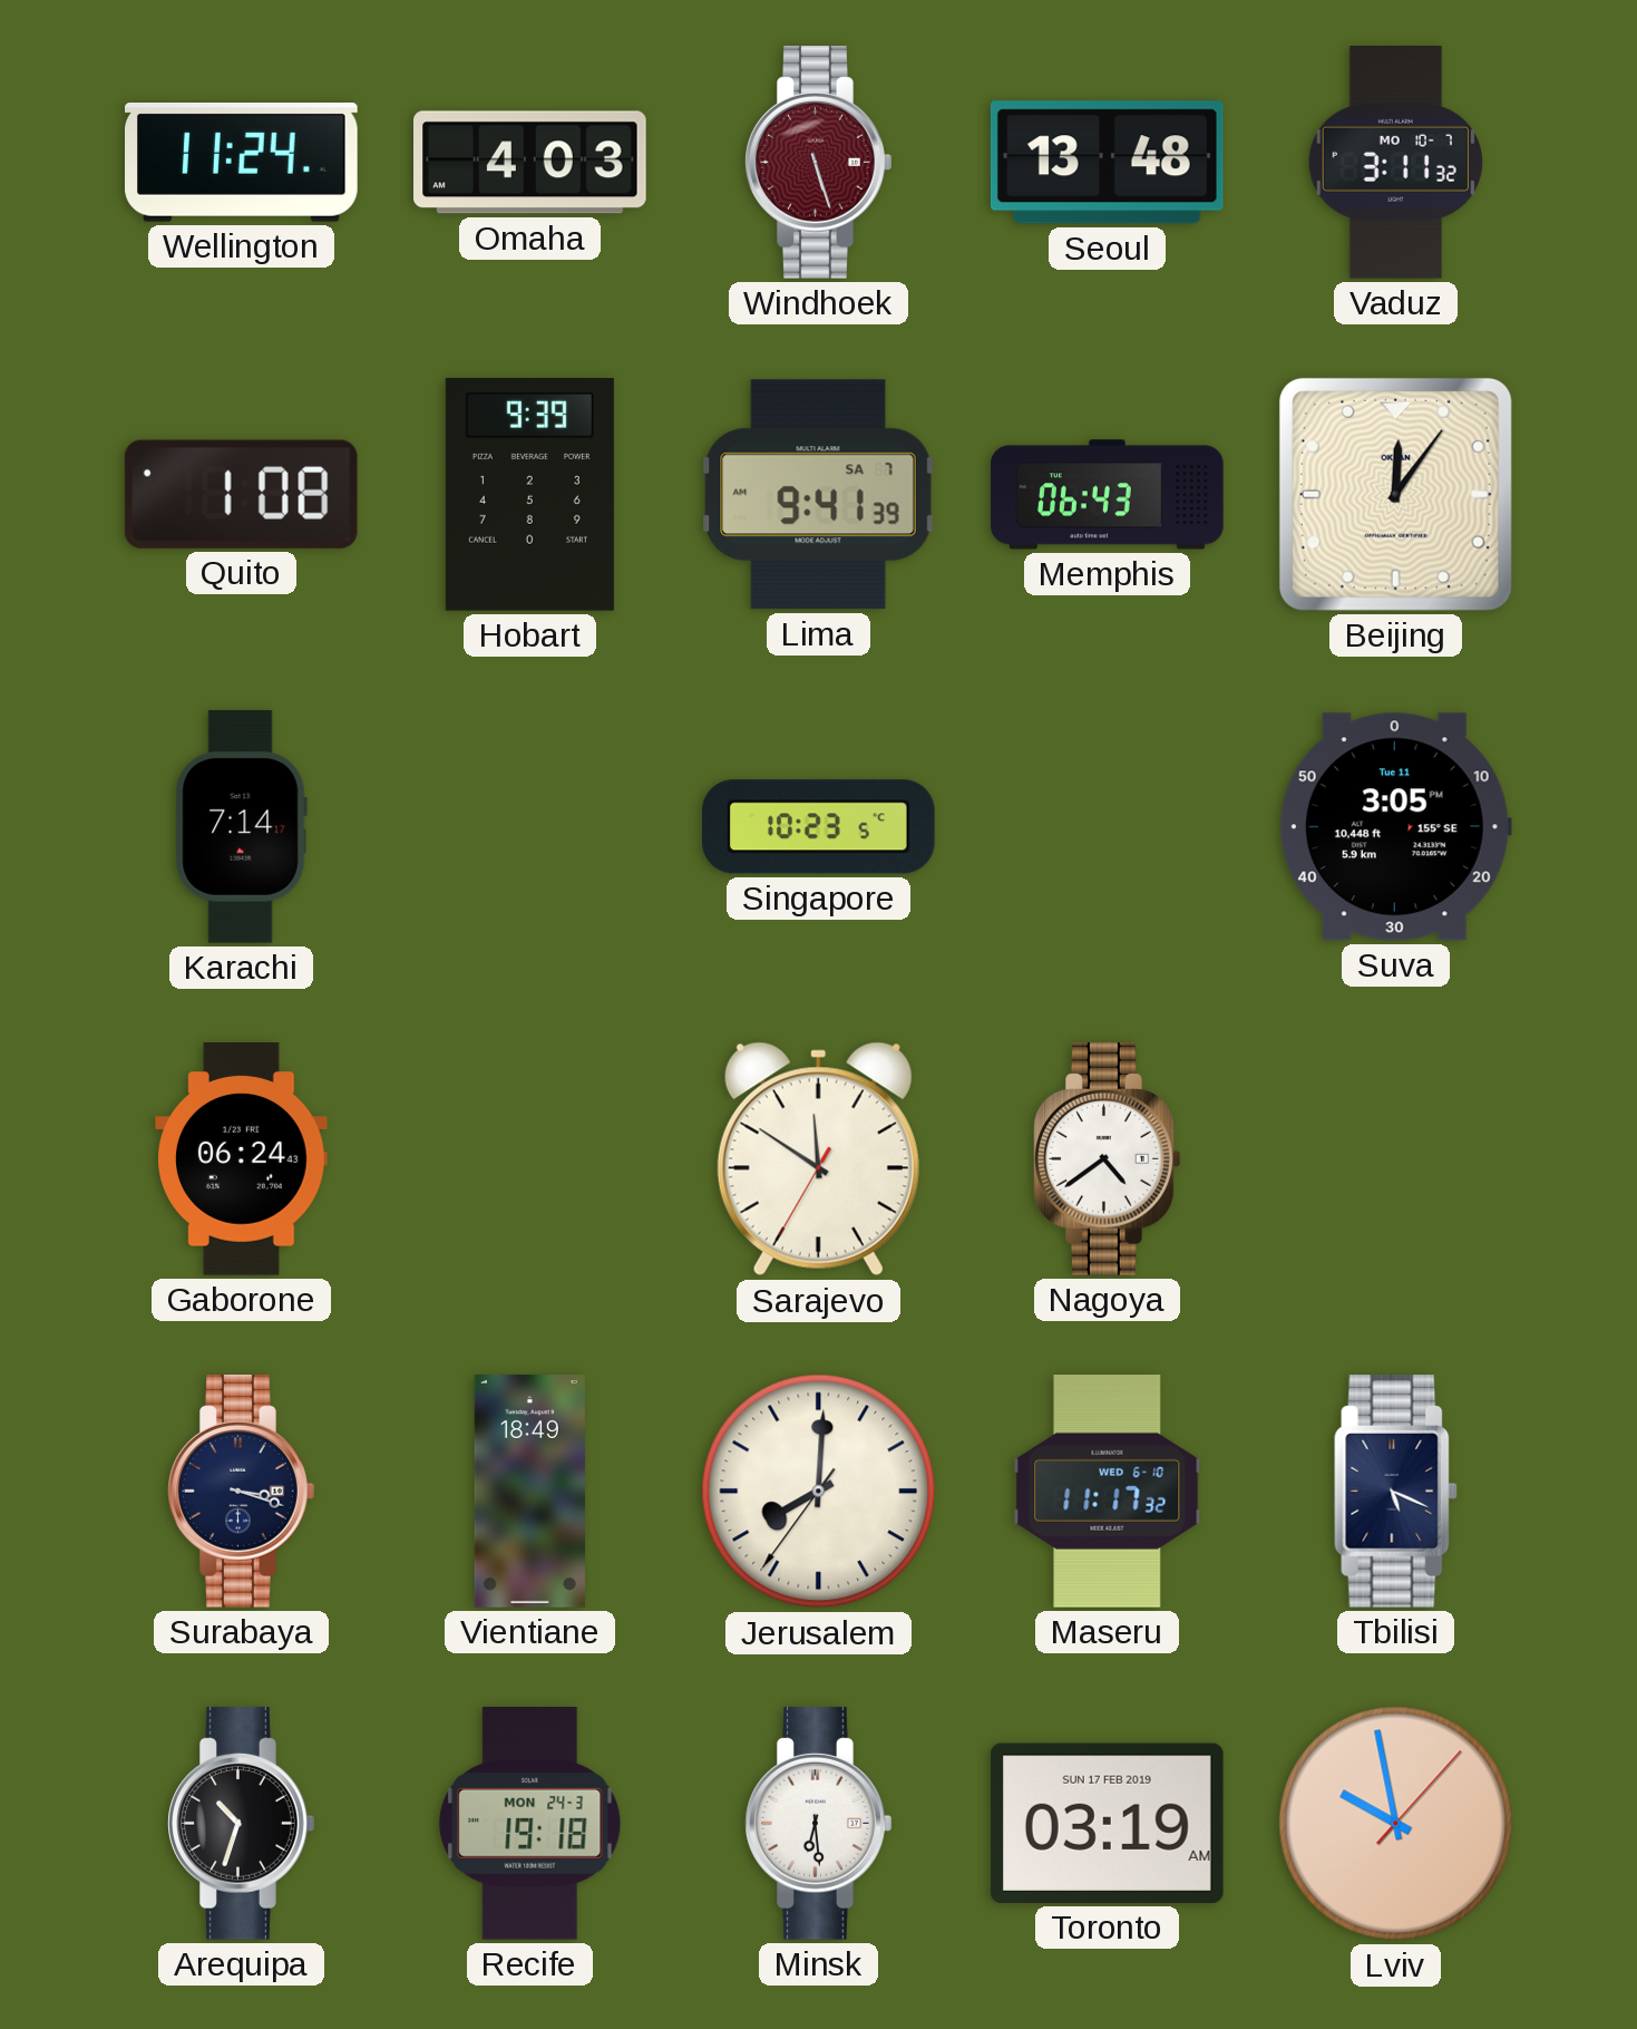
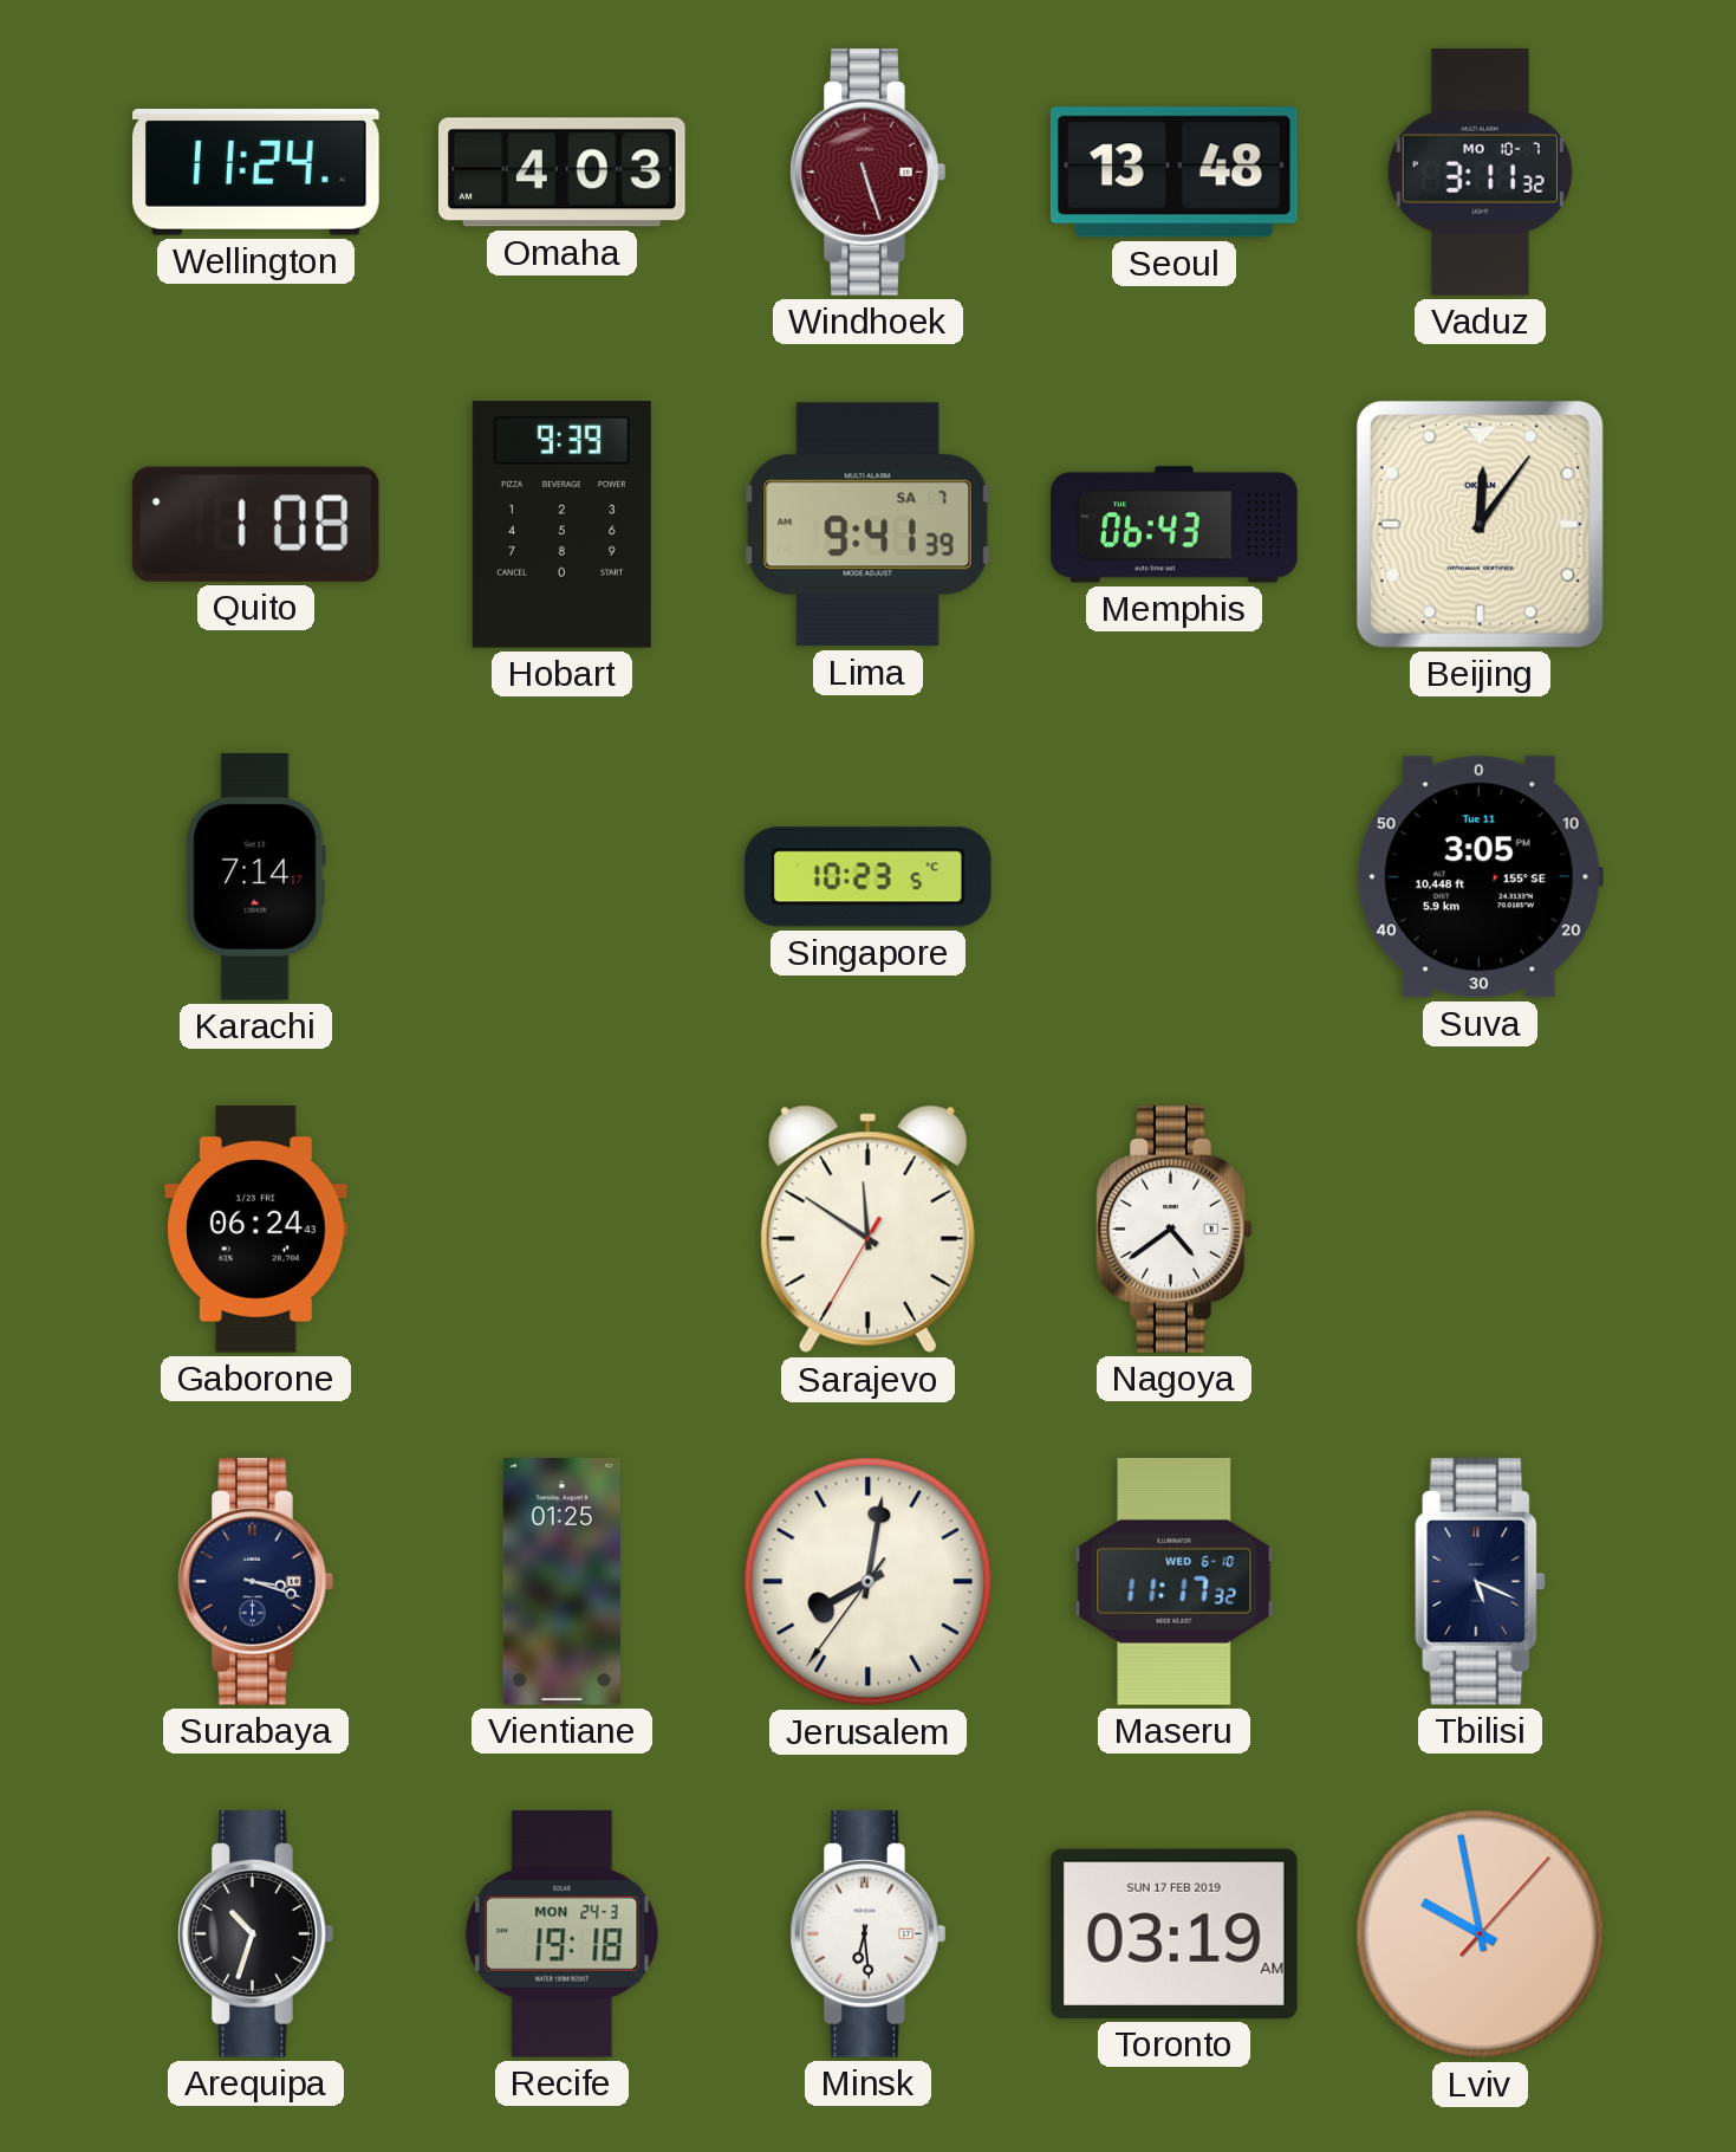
Vientiane: 18:49 -> 01:25
Jerusalem: 8:00 -> 8:01
